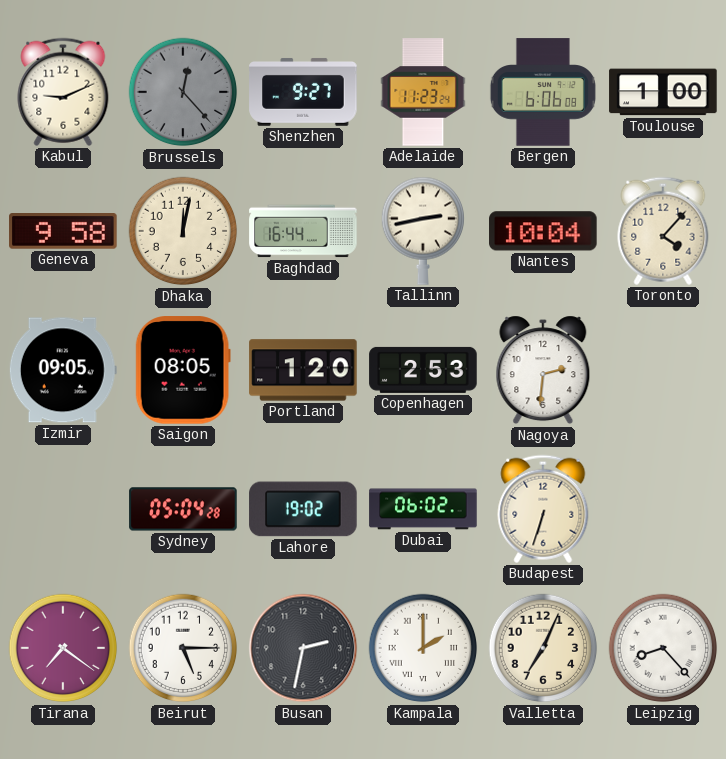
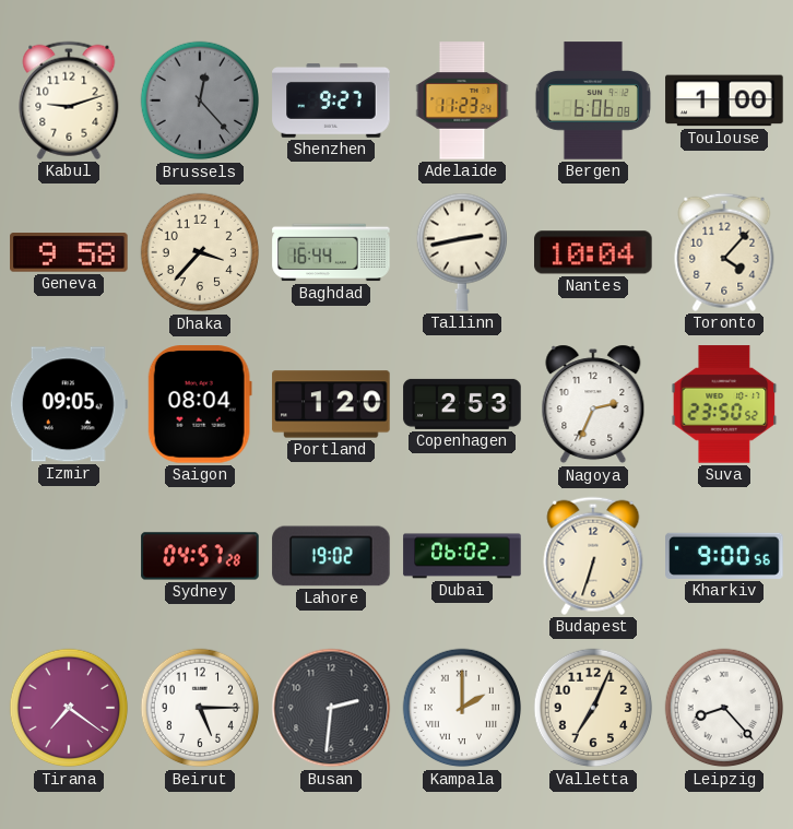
Kabul: 9:11 -> 9:12
Dhaka: 12:02 -> 3:37
Saigon: 08:05 -> 08:04
Nagoya: 2:31 -> 2:34
Suva: none -> 23:50
Sydney: 05:04 -> 04:57
Kharkiv: none -> 9:00
Busan: 2:32 -> 2:31
